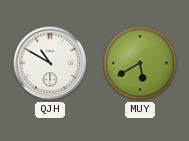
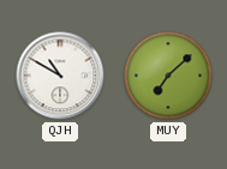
MUY: 5:40 -> 7:08
